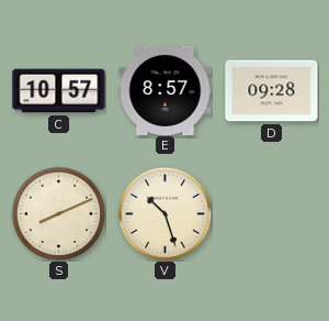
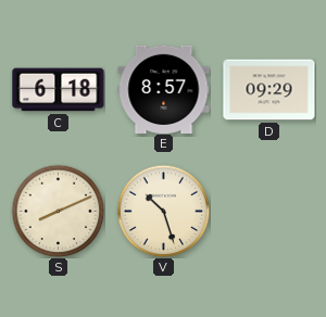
C: 10:57 -> 6:18
D: 09:28 -> 09:29
